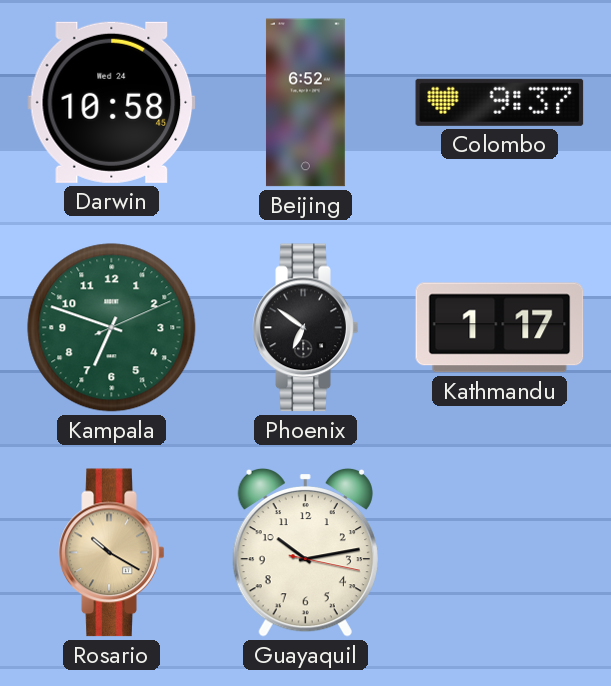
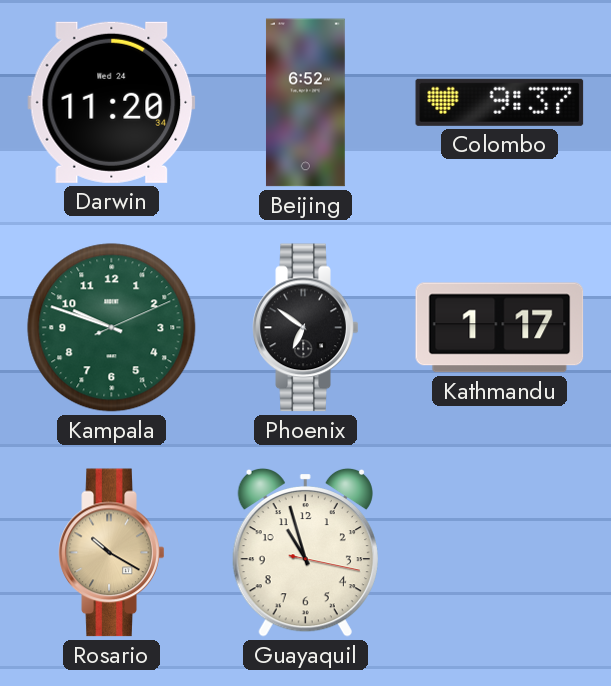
Darwin: 10:58 -> 11:20
Kampala: 6:48 -> 9:48
Guayaquil: 10:13 -> 10:57
